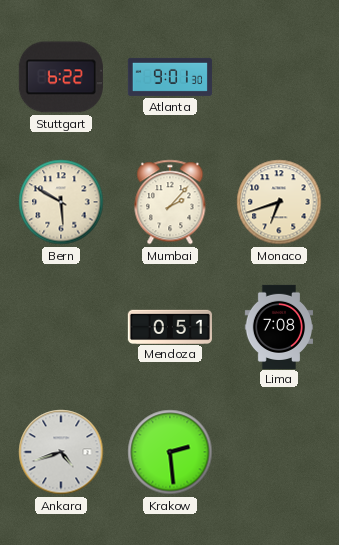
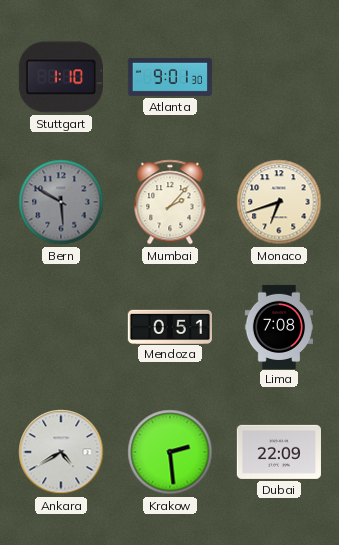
Stuttgart: 6:22 -> 1:10
Bern dial: cream -> grey
Ankara: 4:42 -> 4:40
Dubai: none -> 22:09
